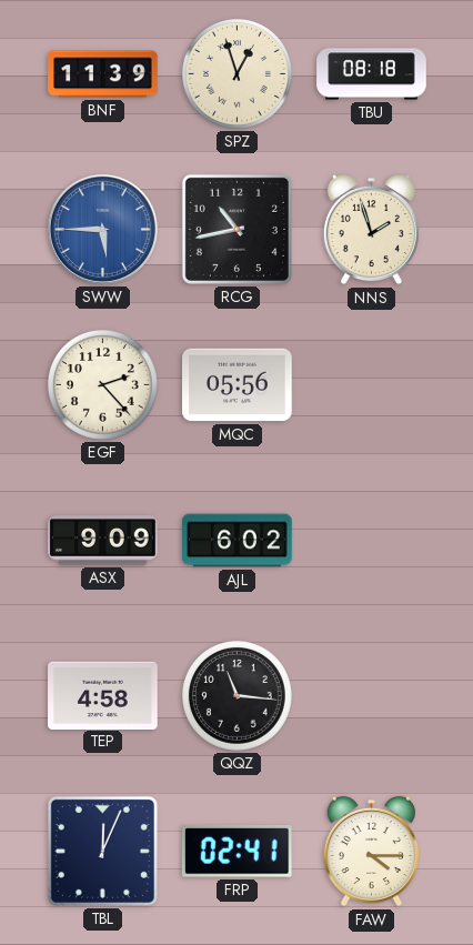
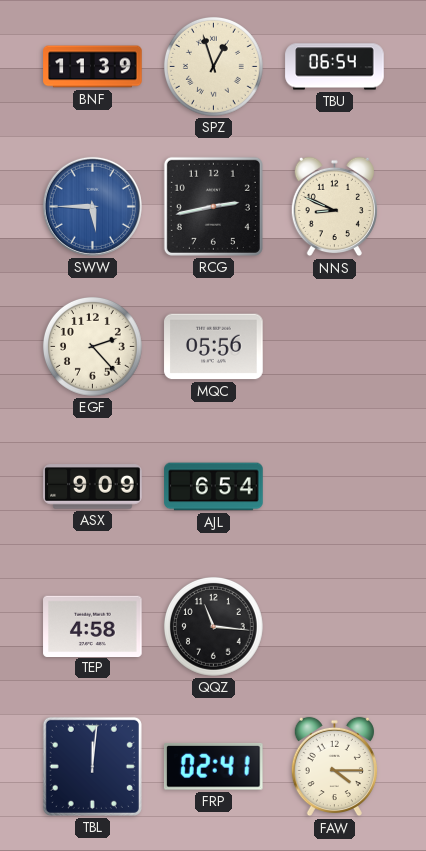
TBU: 08:18 -> 06:54
RCG: 10:43 -> 2:43
NNS: 1:57 -> 8:49
AJL: 6:02 -> 6:54
TBL: 12:04 -> 12:01
